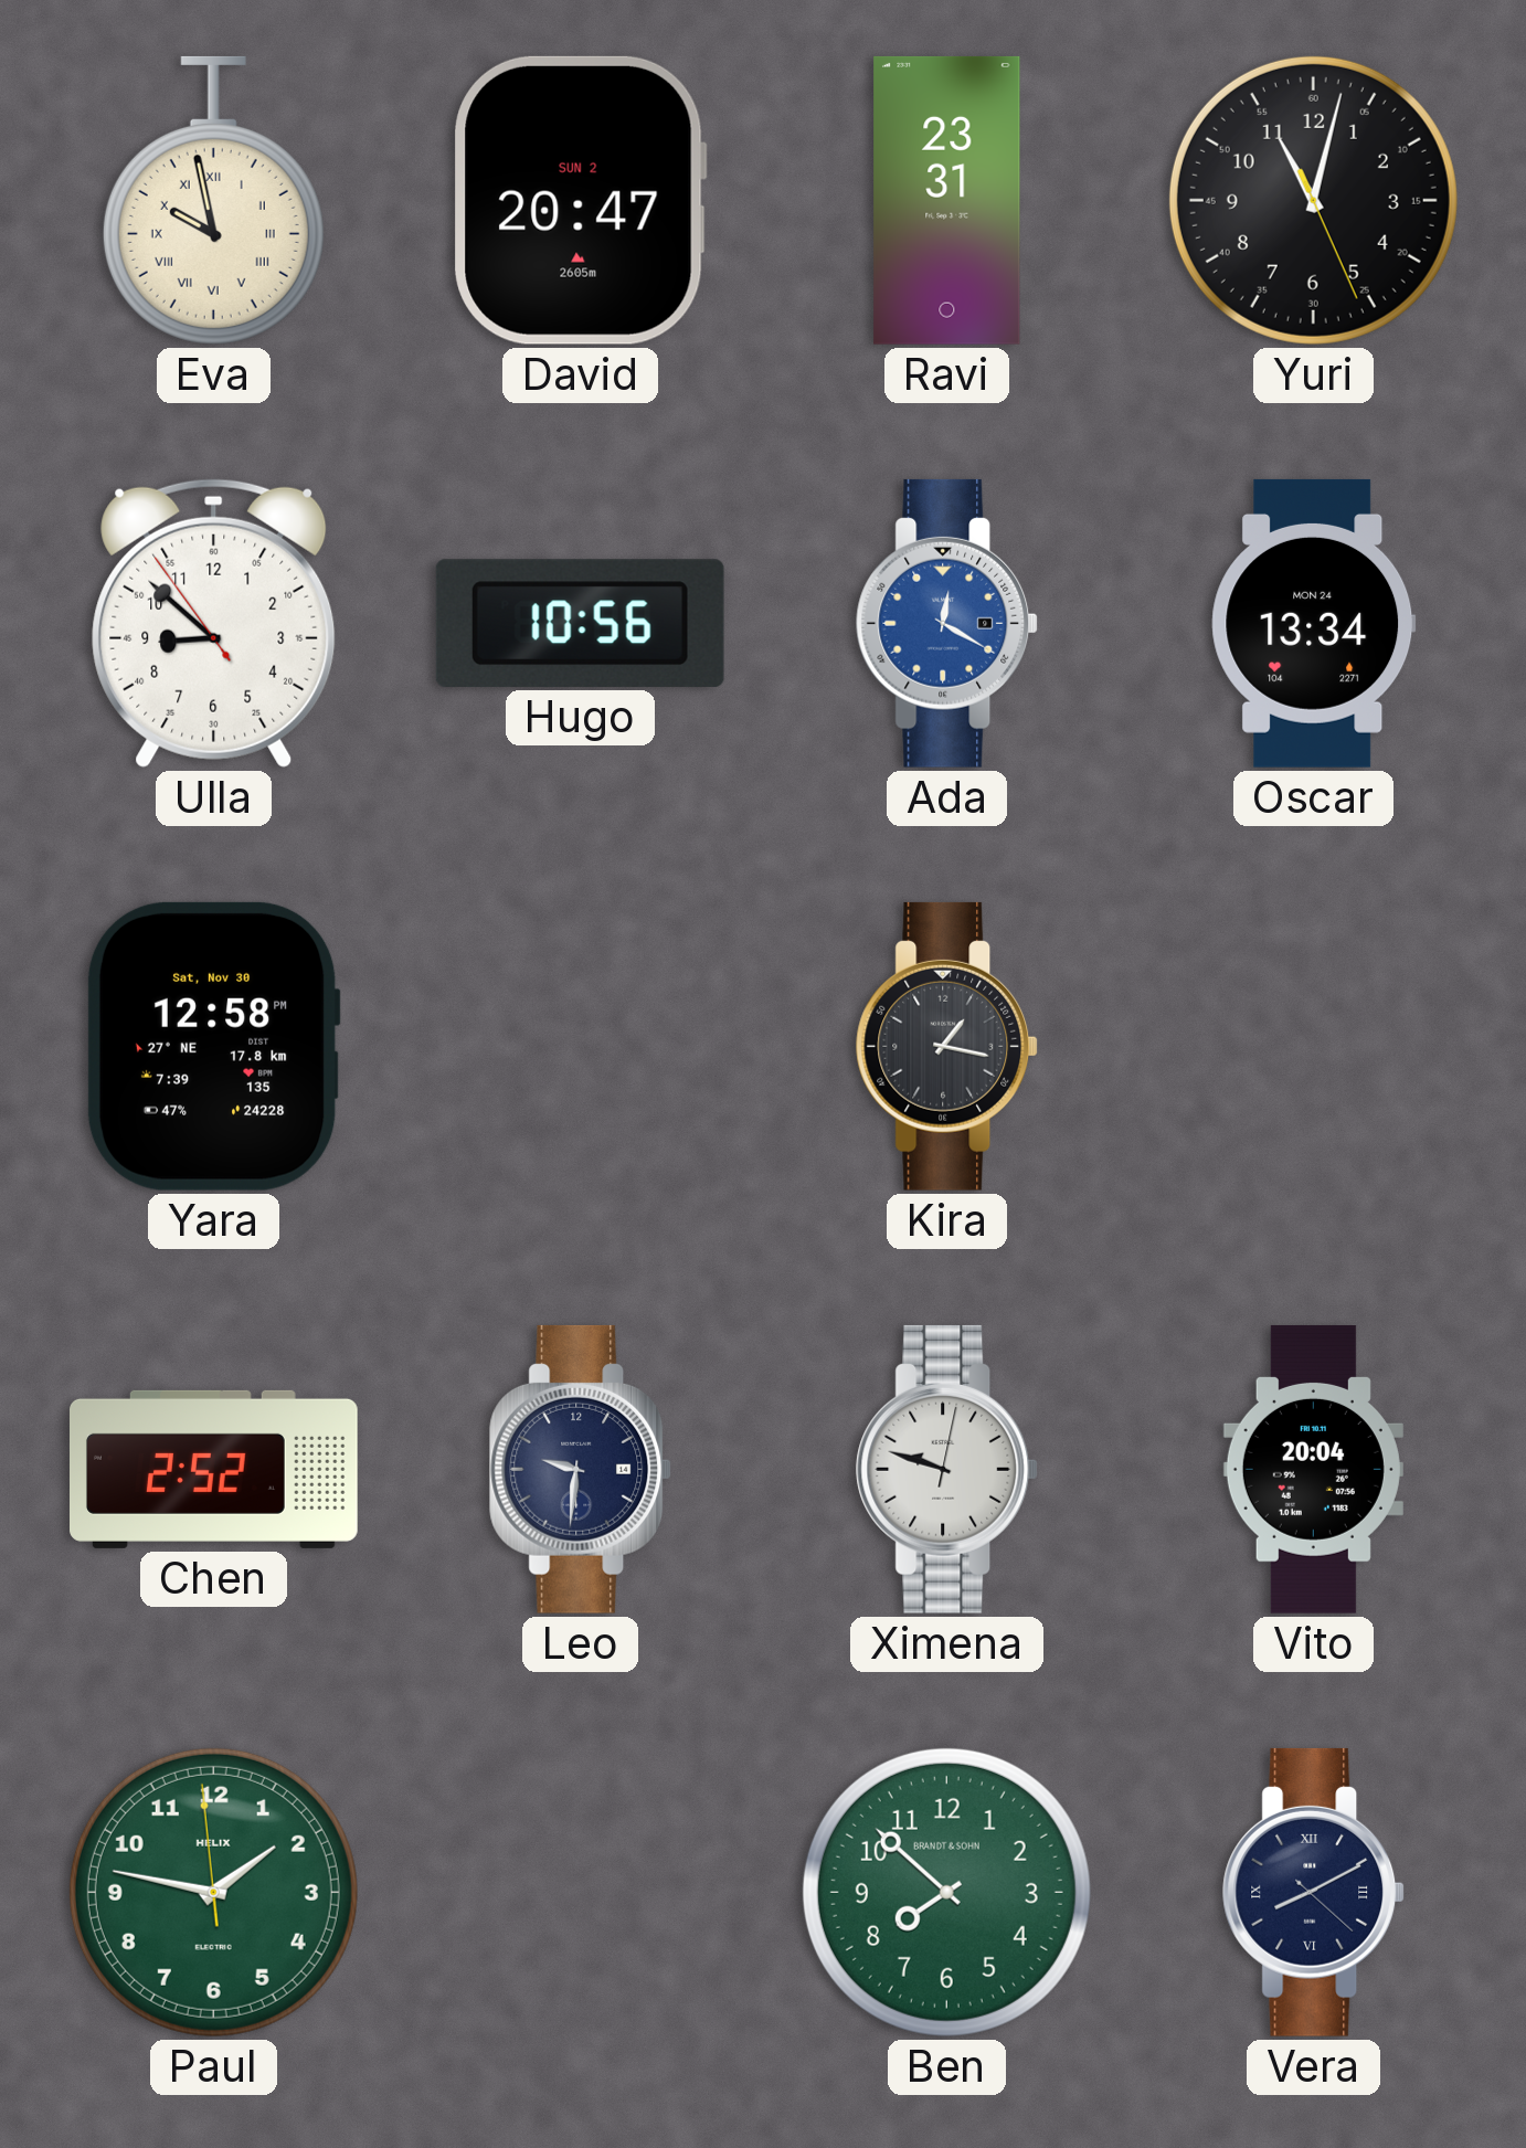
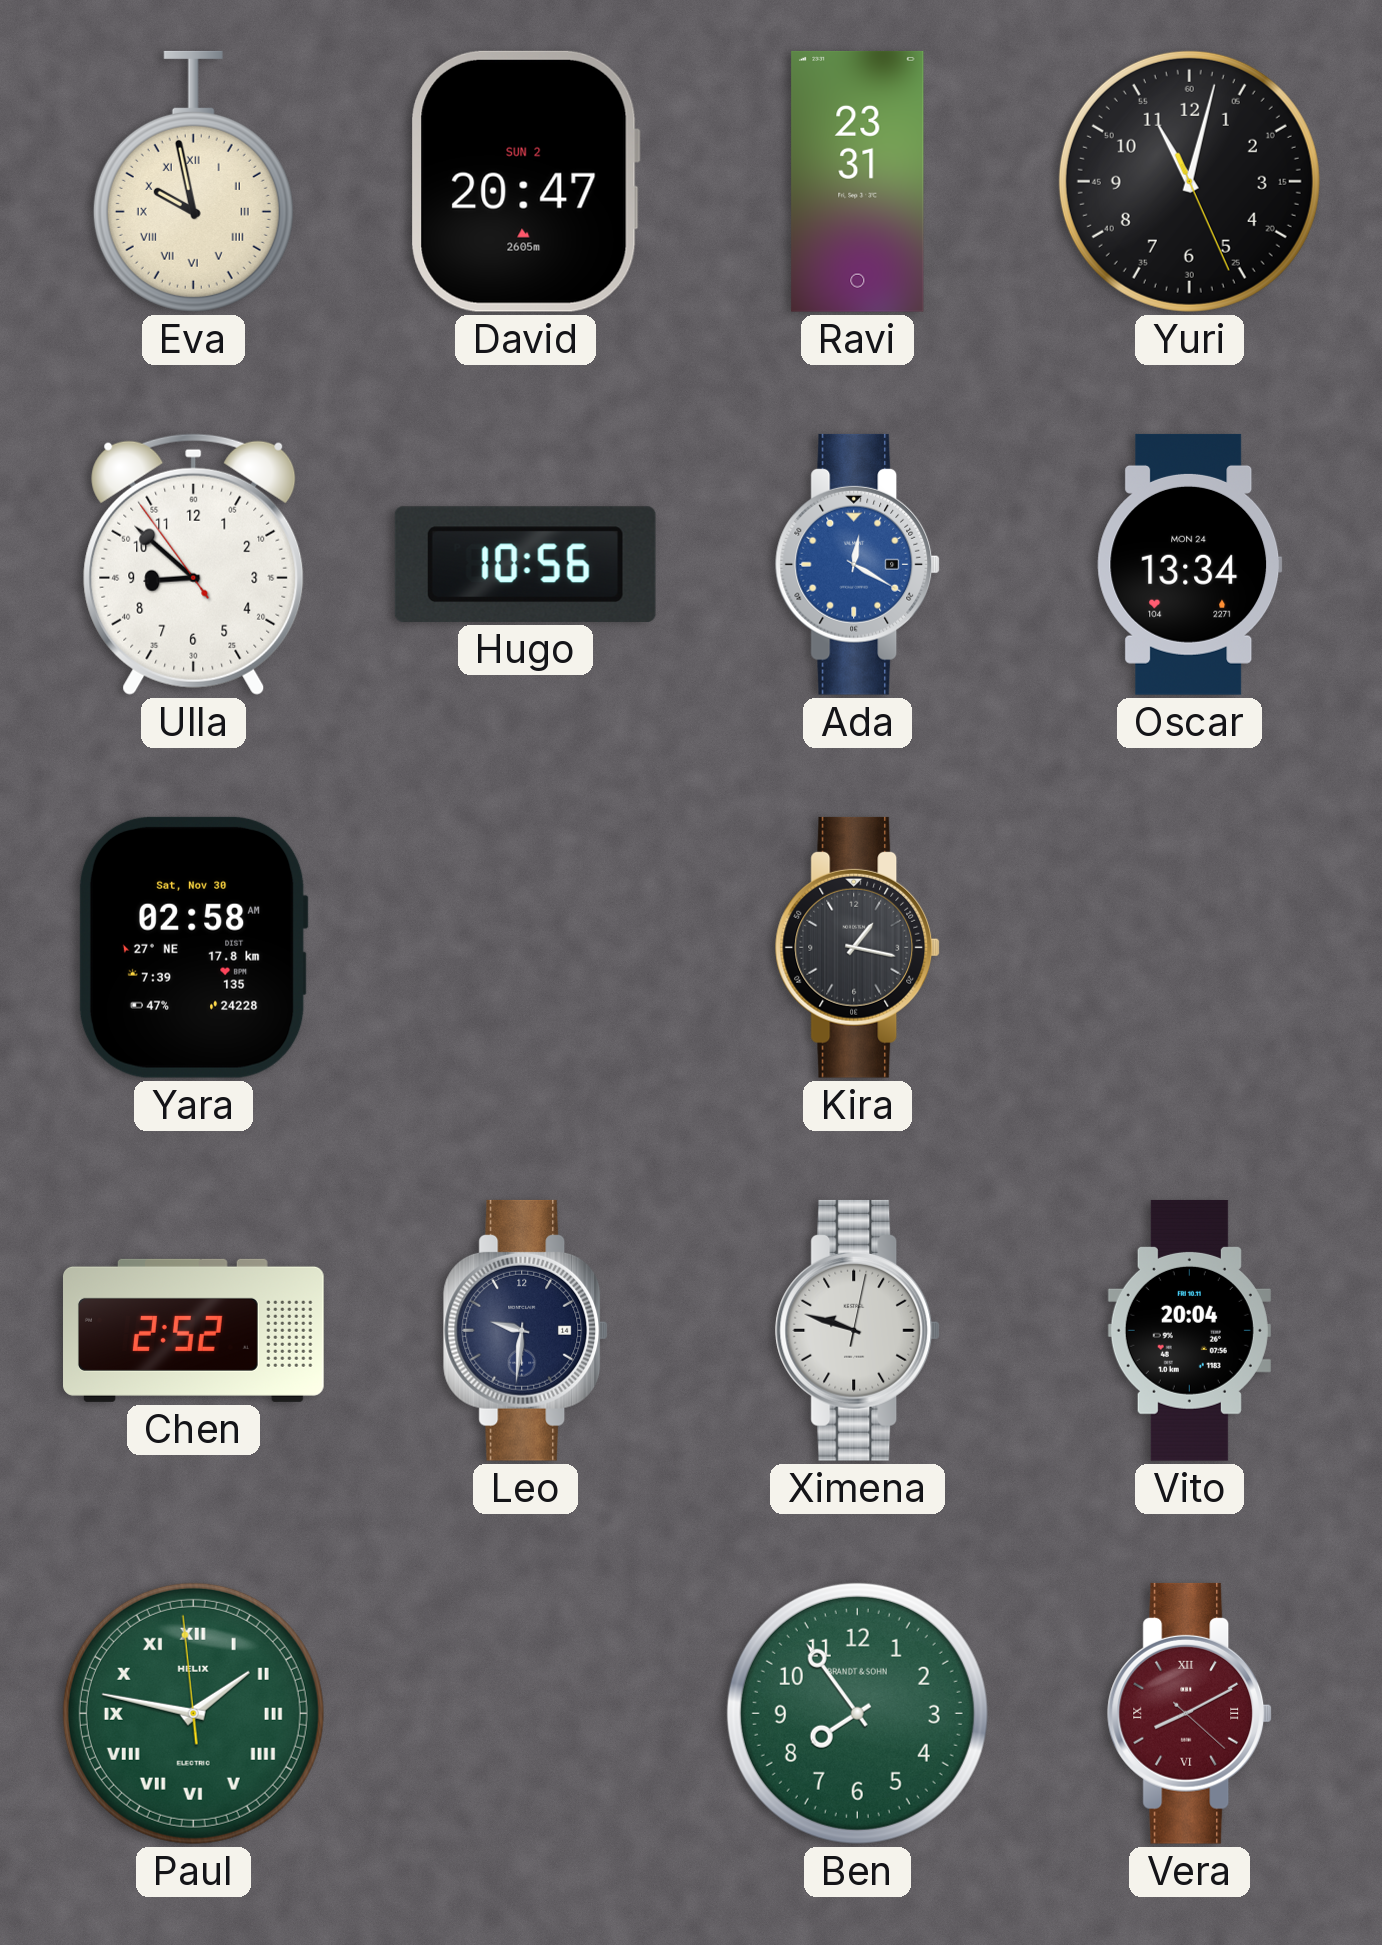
Yara: 12:58 -> 02:58
Paul numerals: Arabic -> Roman
Ben: 7:52 -> 7:54
Vera dial: navy -> burgundy
